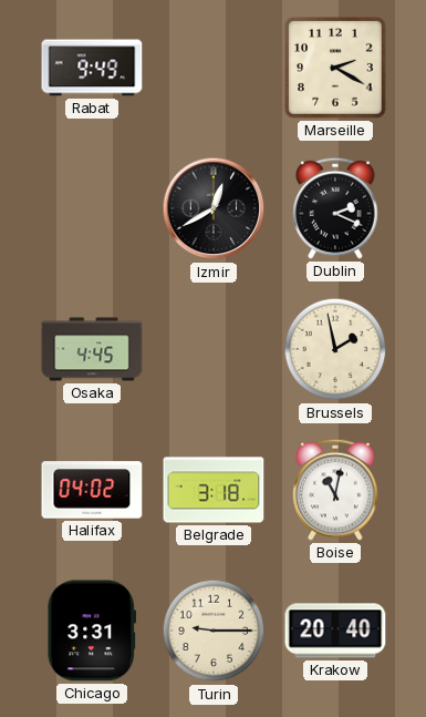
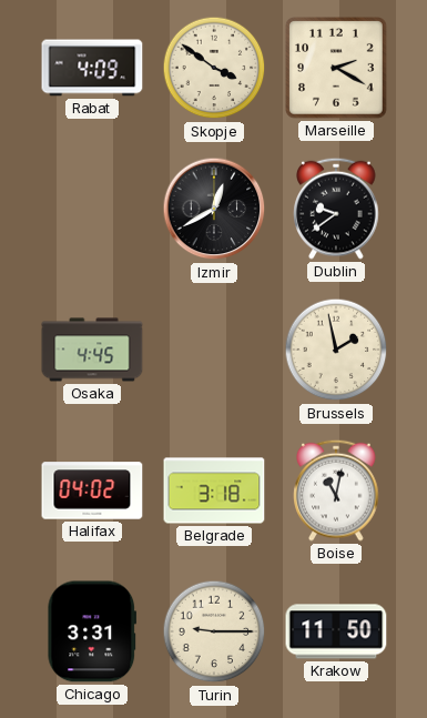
Rabat: 9:49 -> 4:09
Skopje: none -> 3:51
Dublin: 2:19 -> 9:39
Krakow: 20:40 -> 11:50
